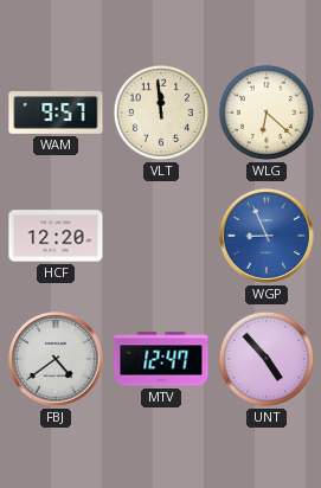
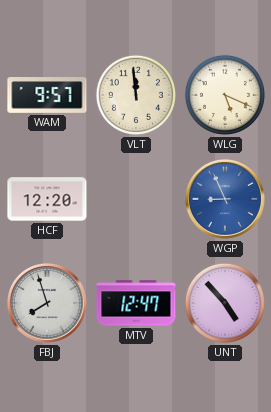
WLG: 6:22 -> 5:19
FBJ: 4:39 -> 7:57
